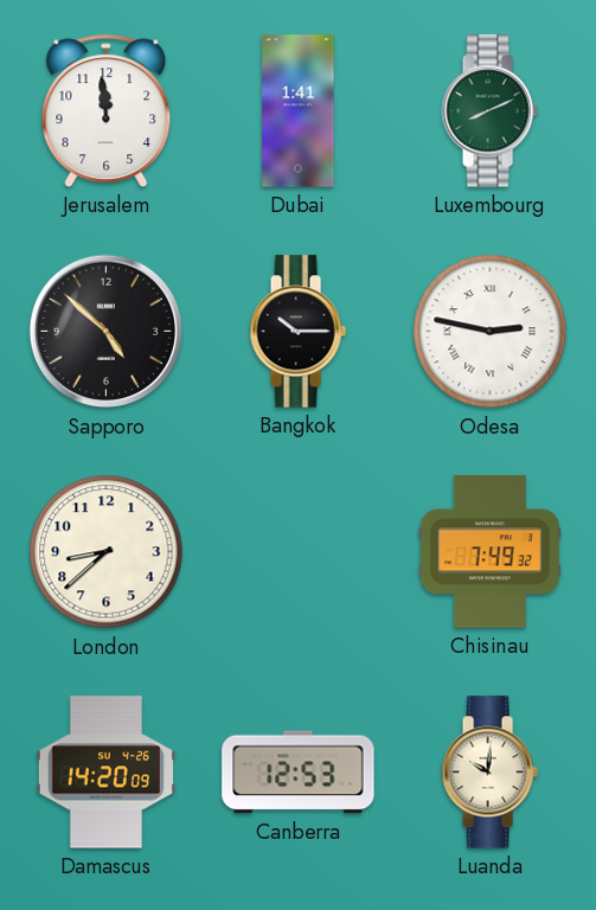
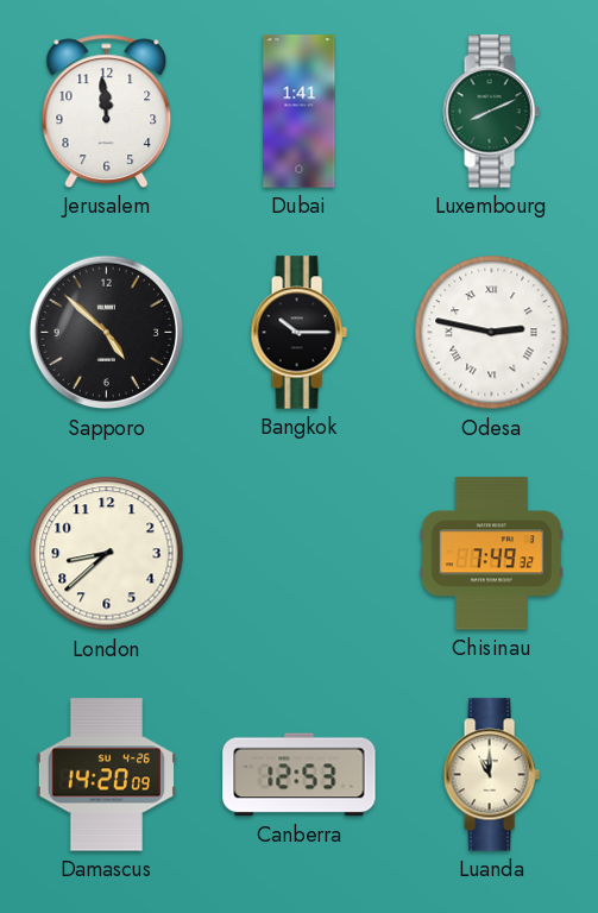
Luanda: 10:01 -> 11:00
